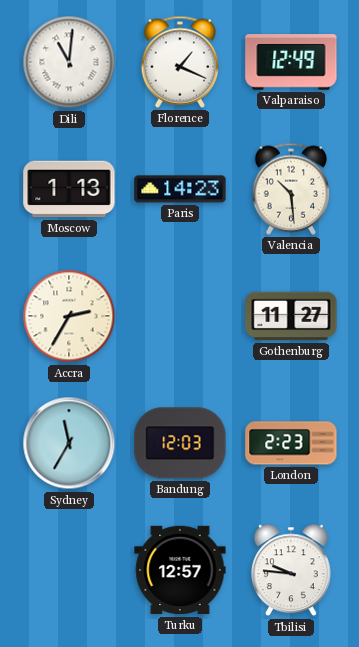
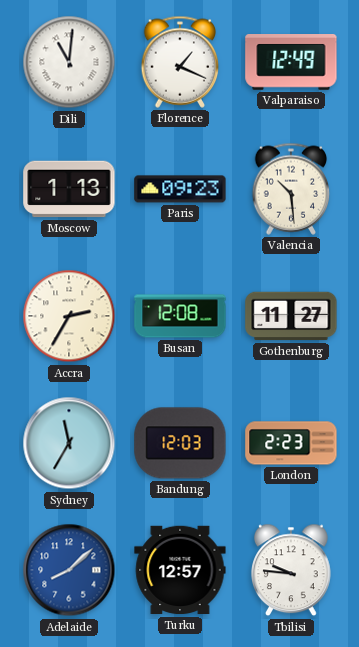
Paris: 14:23 -> 09:23
Busan: none -> 12:08
Adelaide: none -> 8:08
